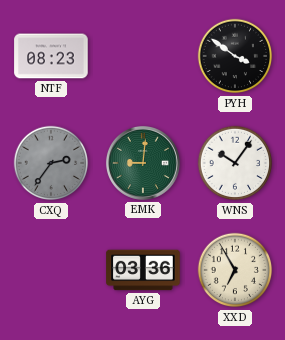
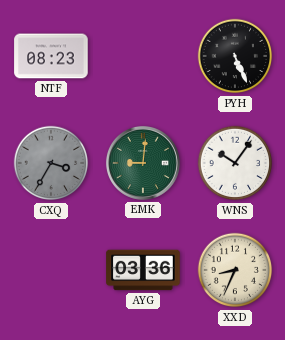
PYH: 3:51 -> 5:26
CXQ: 2:36 -> 3:35
XXD: 6:55 -> 8:34
